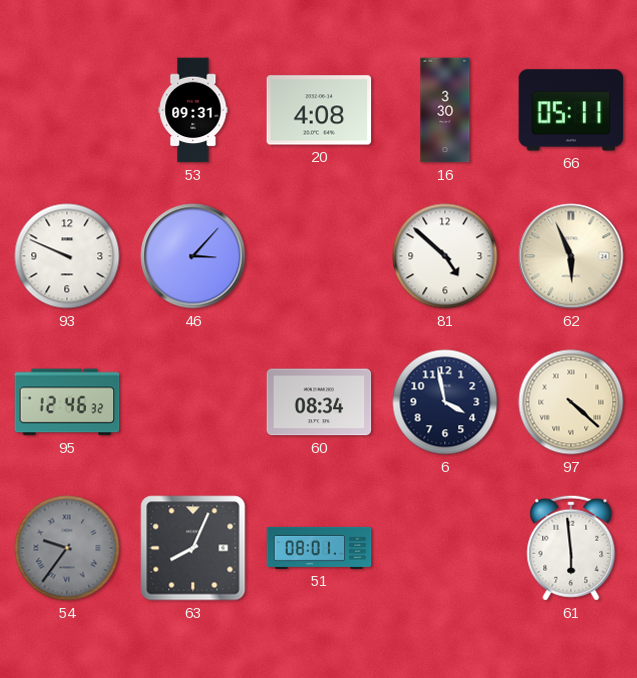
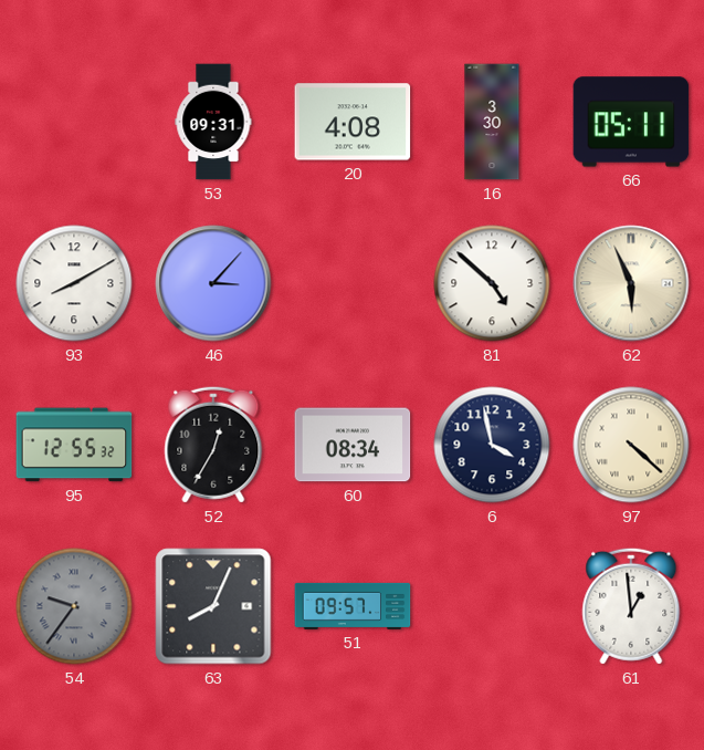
93: 9:49 -> 8:10
95: 12:46 -> 12:55
52: none -> 12:35
51: 08:01 -> 09:57
61: 5:59 -> 12:59
